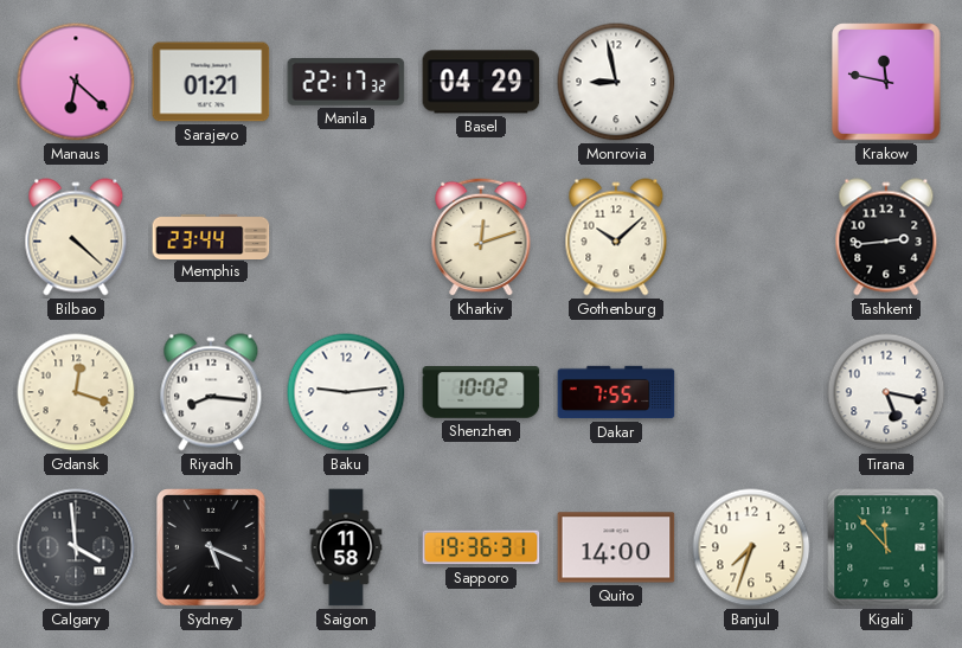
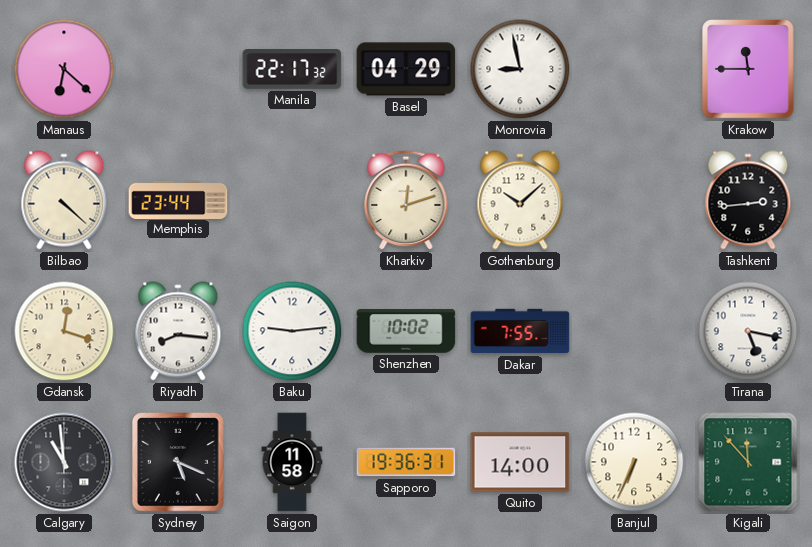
Sarajevo: 01:21 -> none
Krakow: 11:47 -> 11:45
Calgary: 3:59 -> 10:59
Banjul: 7:33 -> 6:34
